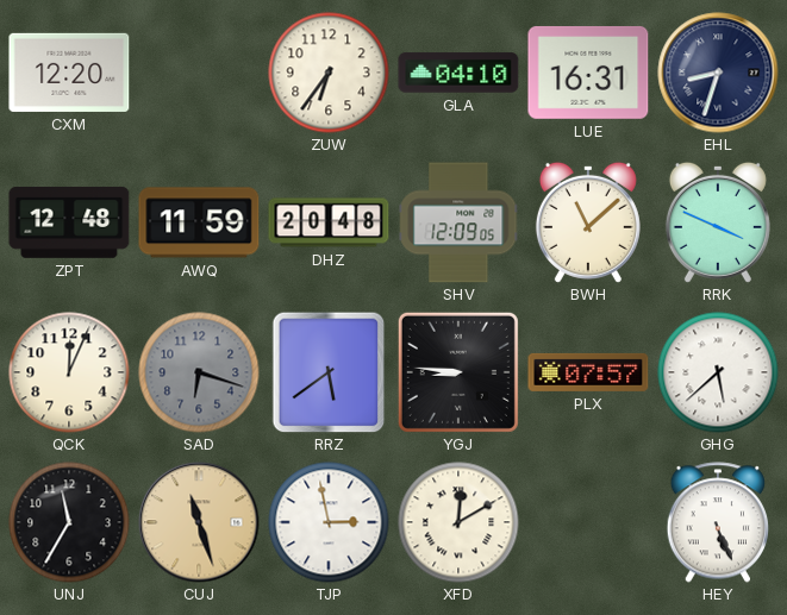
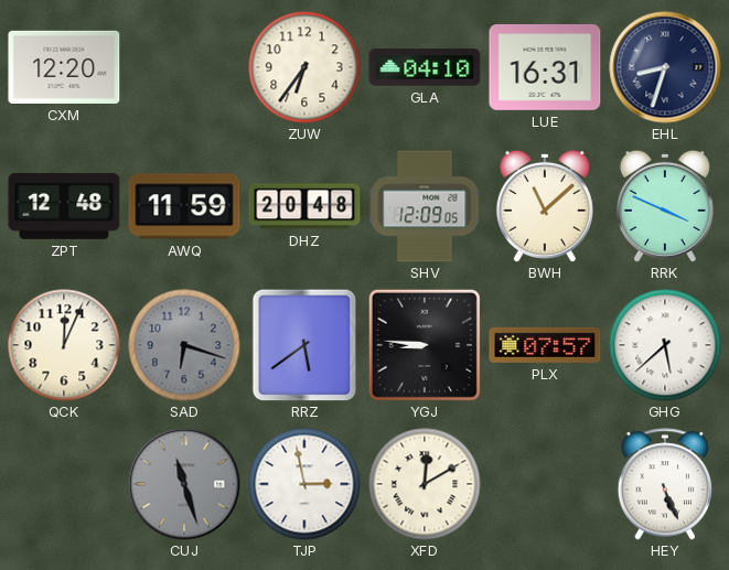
UNJ: 11:35 -> none
CUJ dial: champagne -> grey
